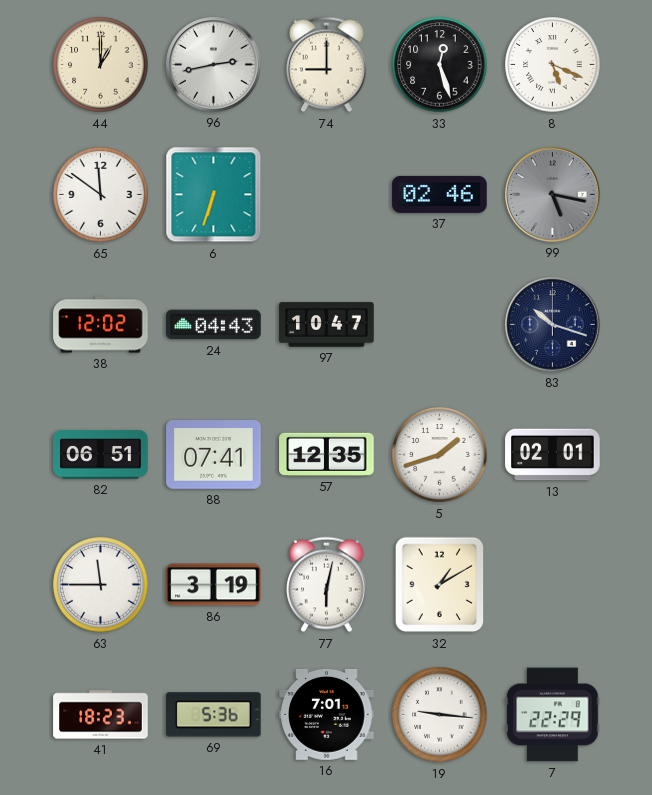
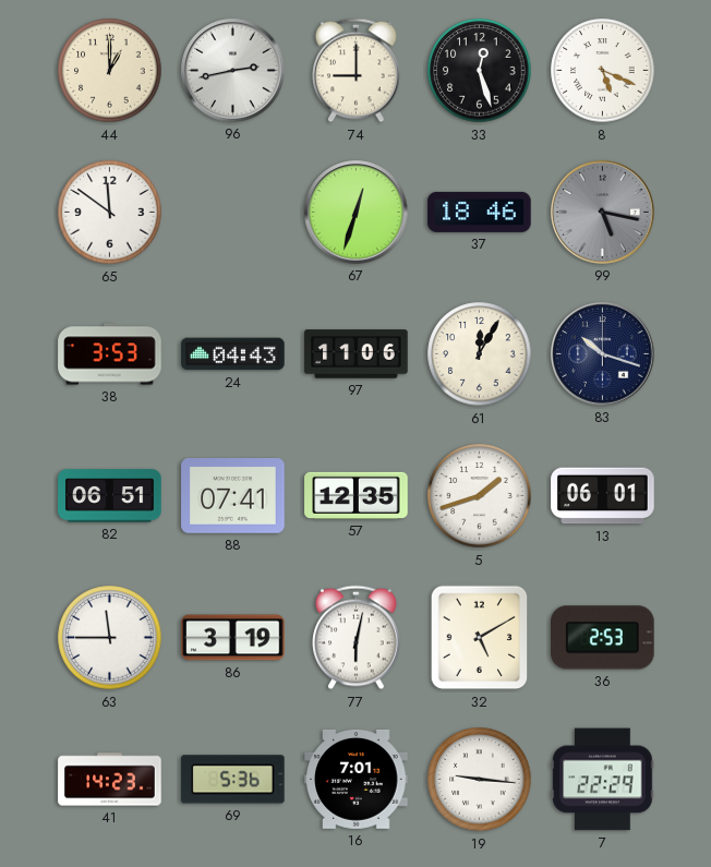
6: 6:33 -> none
67: none -> 12:33
37: 02:46 -> 18:46
38: 12:02 -> 3:53
97: 10:47 -> 11:06
61: none -> 12:05
13: 02:01 -> 06:01
32: 1:10 -> 5:10
36: none -> 2:53
41: 18:23 -> 14:23
